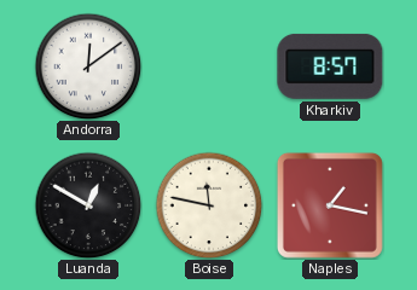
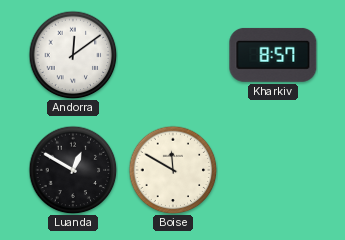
Boise: 11:47 -> 11:50
Naples: 1:17 -> none
